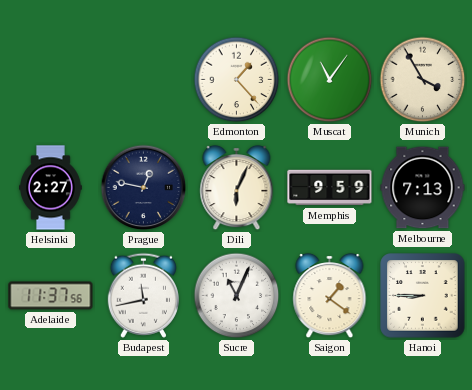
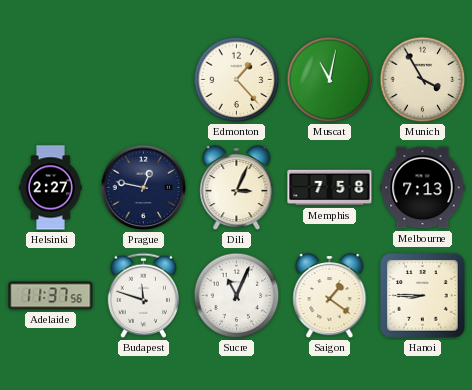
Muscat: 11:06 -> 11:02
Dili: 6:04 -> 3:04
Memphis: 9:59 -> 7:58
Budapest: 11:43 -> 11:48
